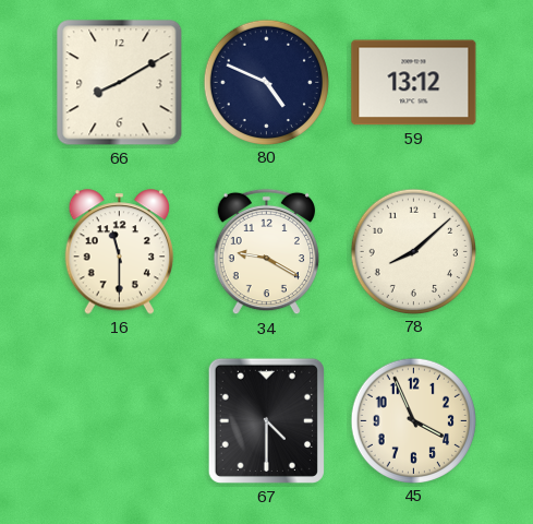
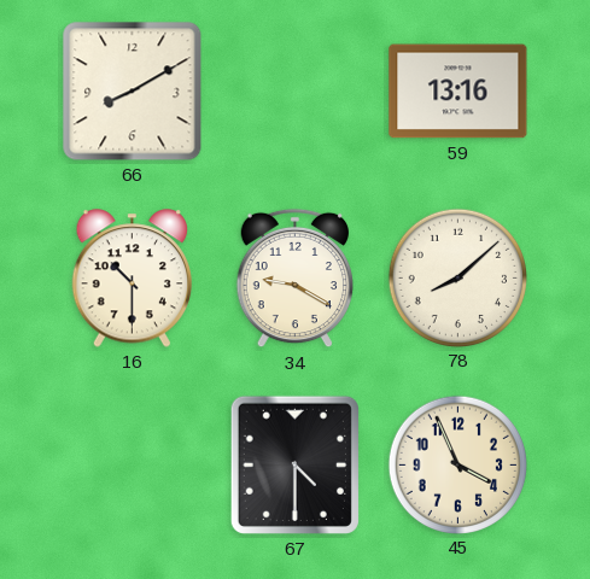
80: 4:49 -> none
59: 13:12 -> 13:16
16: 11:30 -> 10:30
